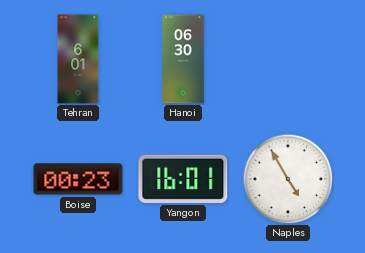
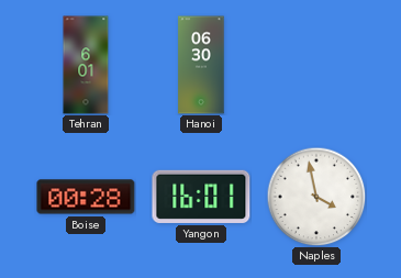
Boise: 00:23 -> 00:28
Naples: 4:55 -> 3:58
